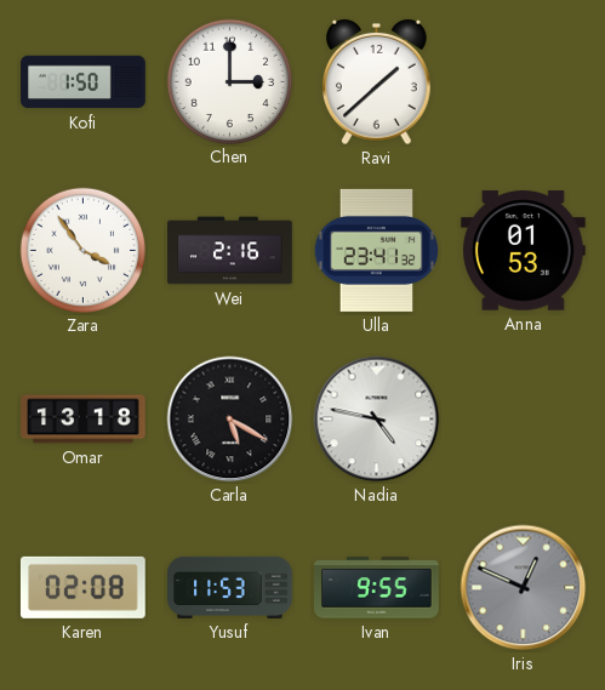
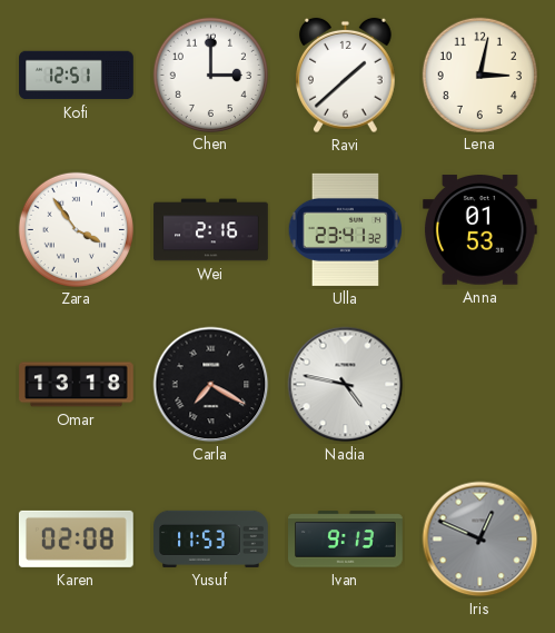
Kofi: 1:50 -> 12:51
Lena: none -> 3:02
Carla: 5:20 -> 7:20
Ivan: 9:55 -> 9:13
